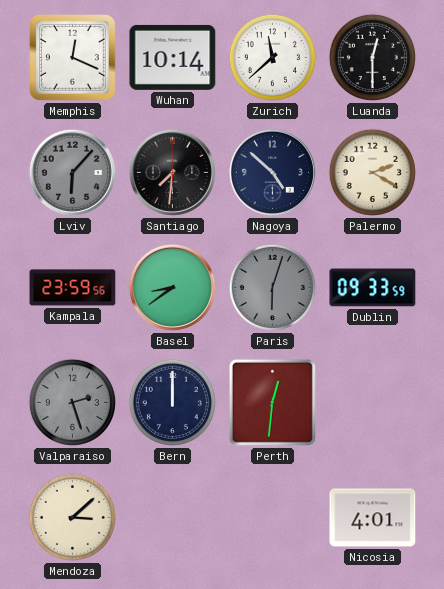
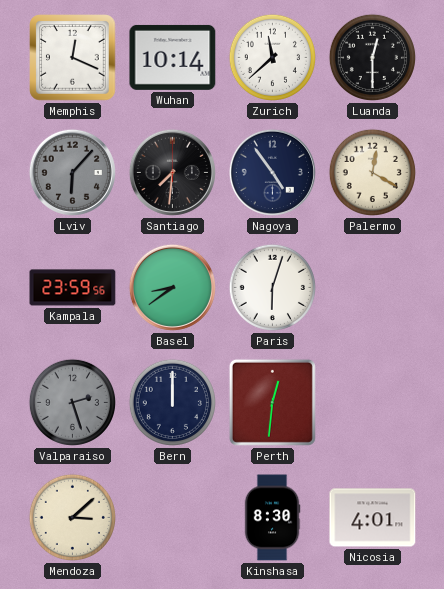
Nagoya: 4:52 -> 4:54
Palermo: 2:20 -> 12:20
Paris dial: grey -> white
Dublin: 09:33 -> none
Kinshasa: none -> 8:30
